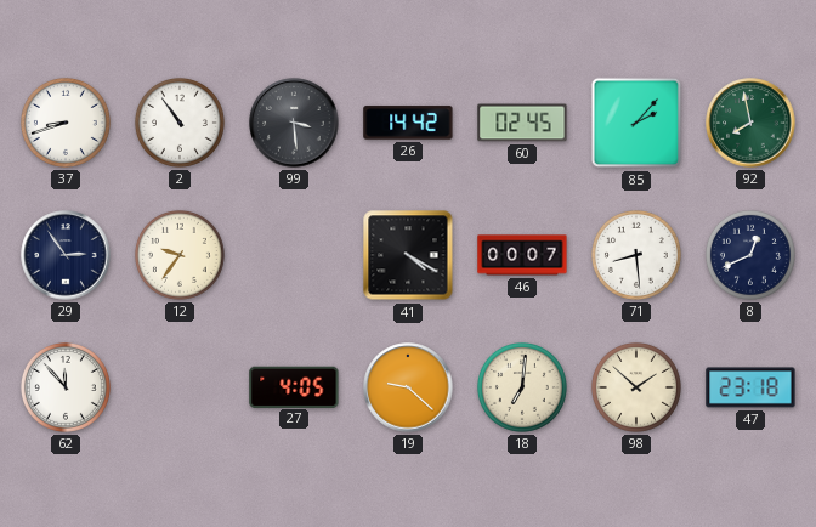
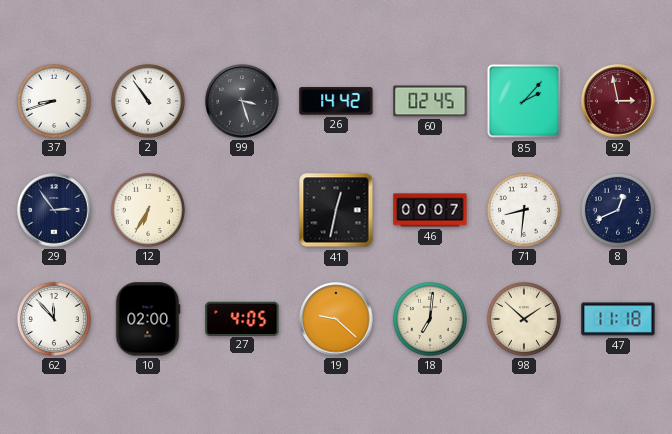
99: 3:29 -> 3:27
92: 7:58 -> 2:58
92 dial: green -> burgundy
12: 9:36 -> 6:35
41: 4:20 -> 12:32
71: 8:29 -> 8:31
10: none -> 02:00
47: 23:18 -> 11:18
